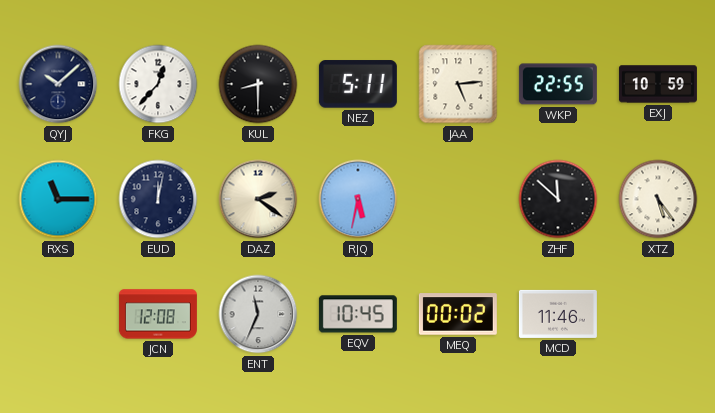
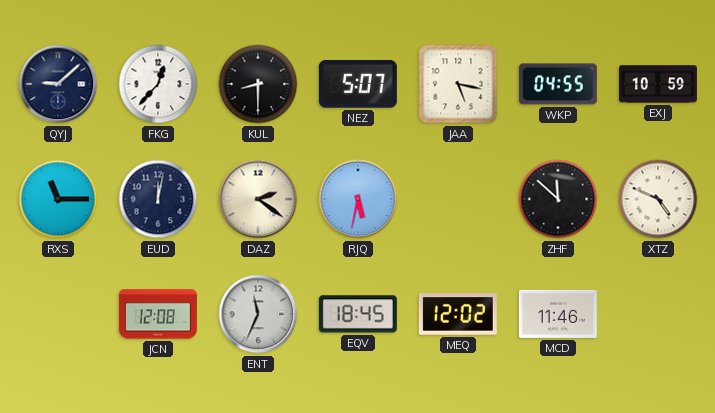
QYJ: 10:08 -> 9:08
NEZ: 5:11 -> 5:07
JAA: 5:14 -> 5:17
WKP: 22:55 -> 04:55
XTZ: 5:24 -> 4:49
EQV: 10:45 -> 18:45
MEQ: 00:02 -> 12:02
